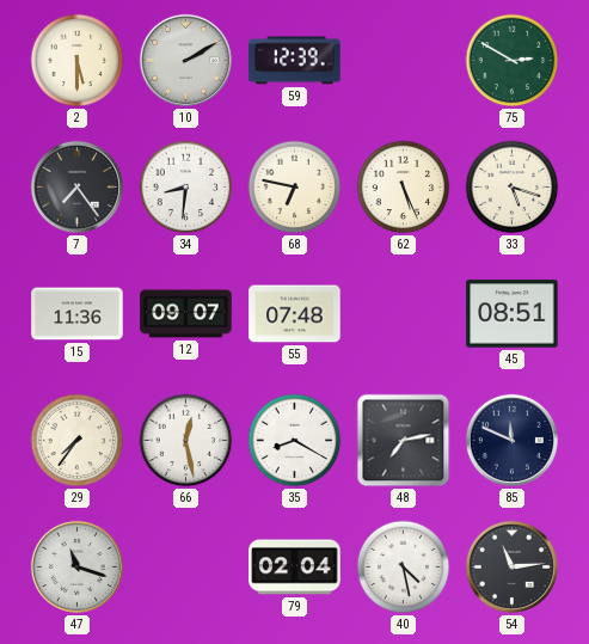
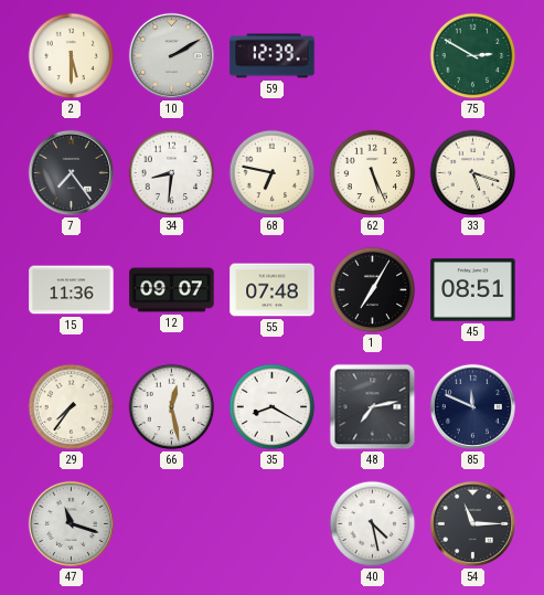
1: none -> 7:05
79: 02:04 -> none
54: 11:14 -> 11:15
